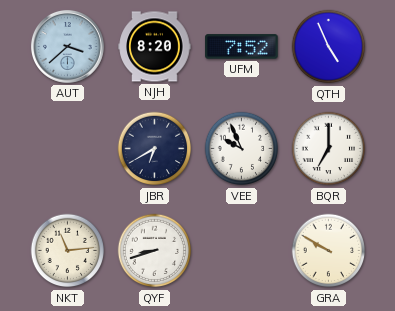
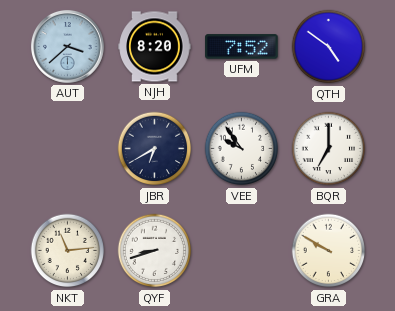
QTH: 4:56 -> 4:51
VEE: 9:56 -> 9:54
